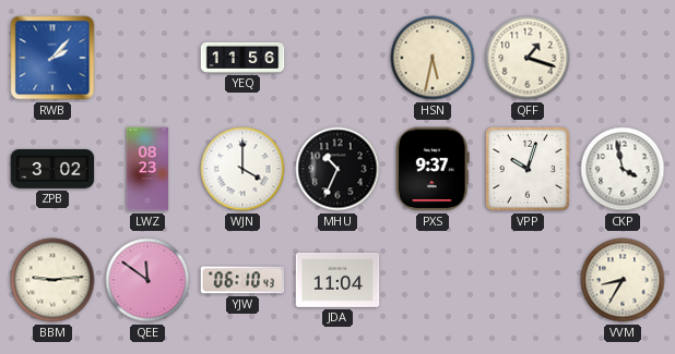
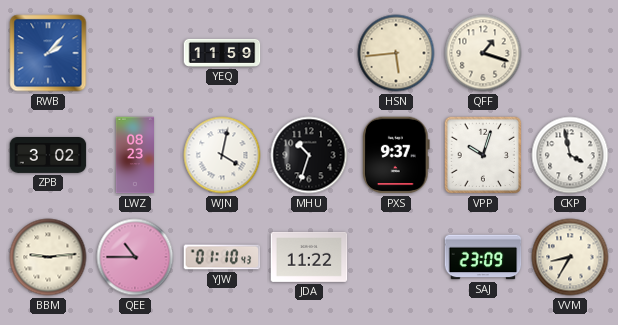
YEQ: 11:56 -> 11:59
HSN: 5:32 -> 5:44
WJN: 4:00 -> 4:02
MHU: 10:34 -> 10:33
QEE: 11:51 -> 10:45
YJW: 06:10 -> 01:10
JDA: 11:04 -> 11:22
SAJ: none -> 23:09
